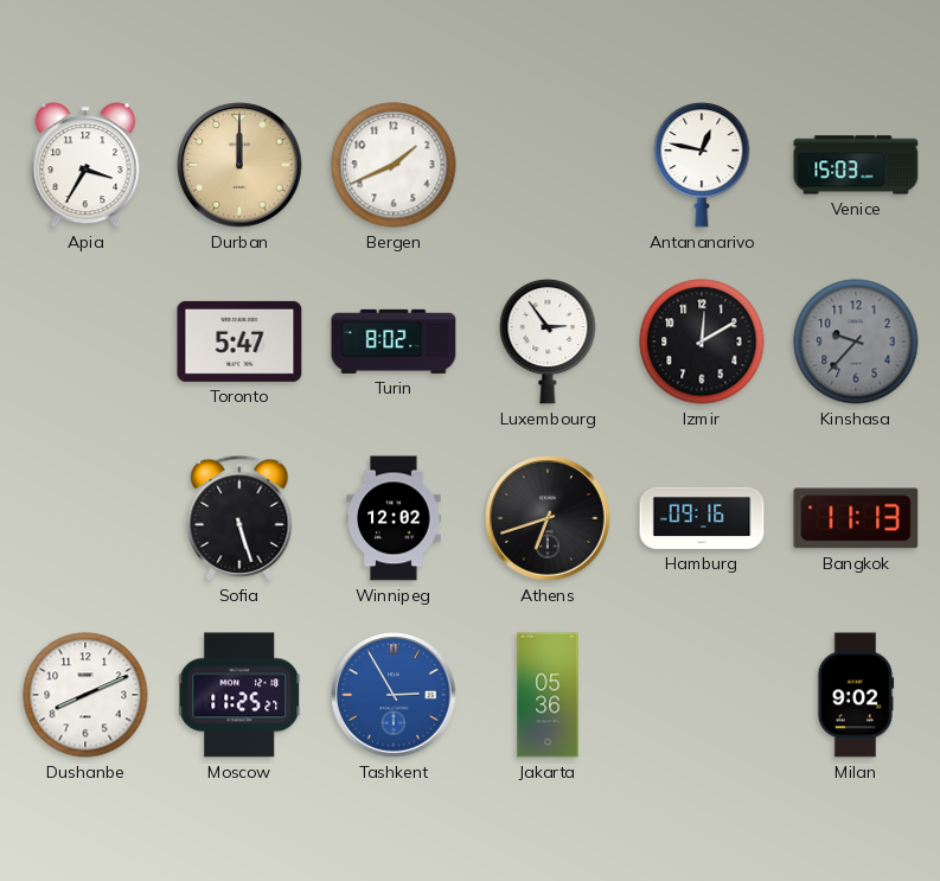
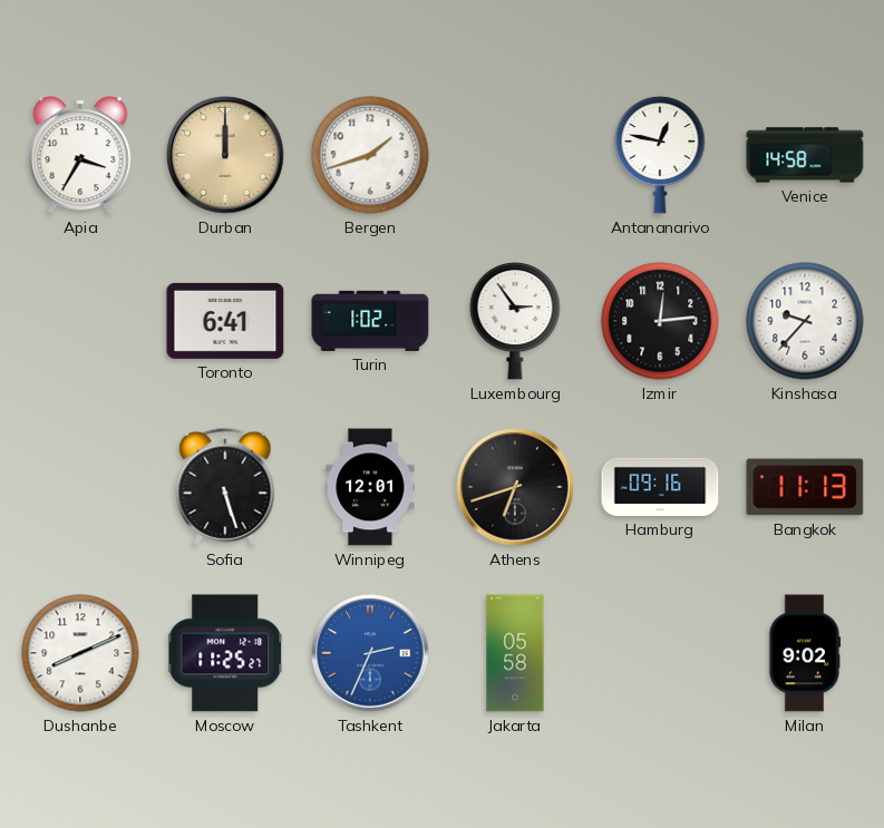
Bergen: 1:41 -> 1:42
Venice: 15:03 -> 14:58
Toronto: 5:47 -> 6:41
Turin: 8:02 -> 1:02
Izmir: 12:10 -> 12:14
Kinshasa dial: grey -> white
Winnipeg: 12:02 -> 12:01
Tashkent: 2:55 -> 2:34
Jakarta: 05:36 -> 05:58
